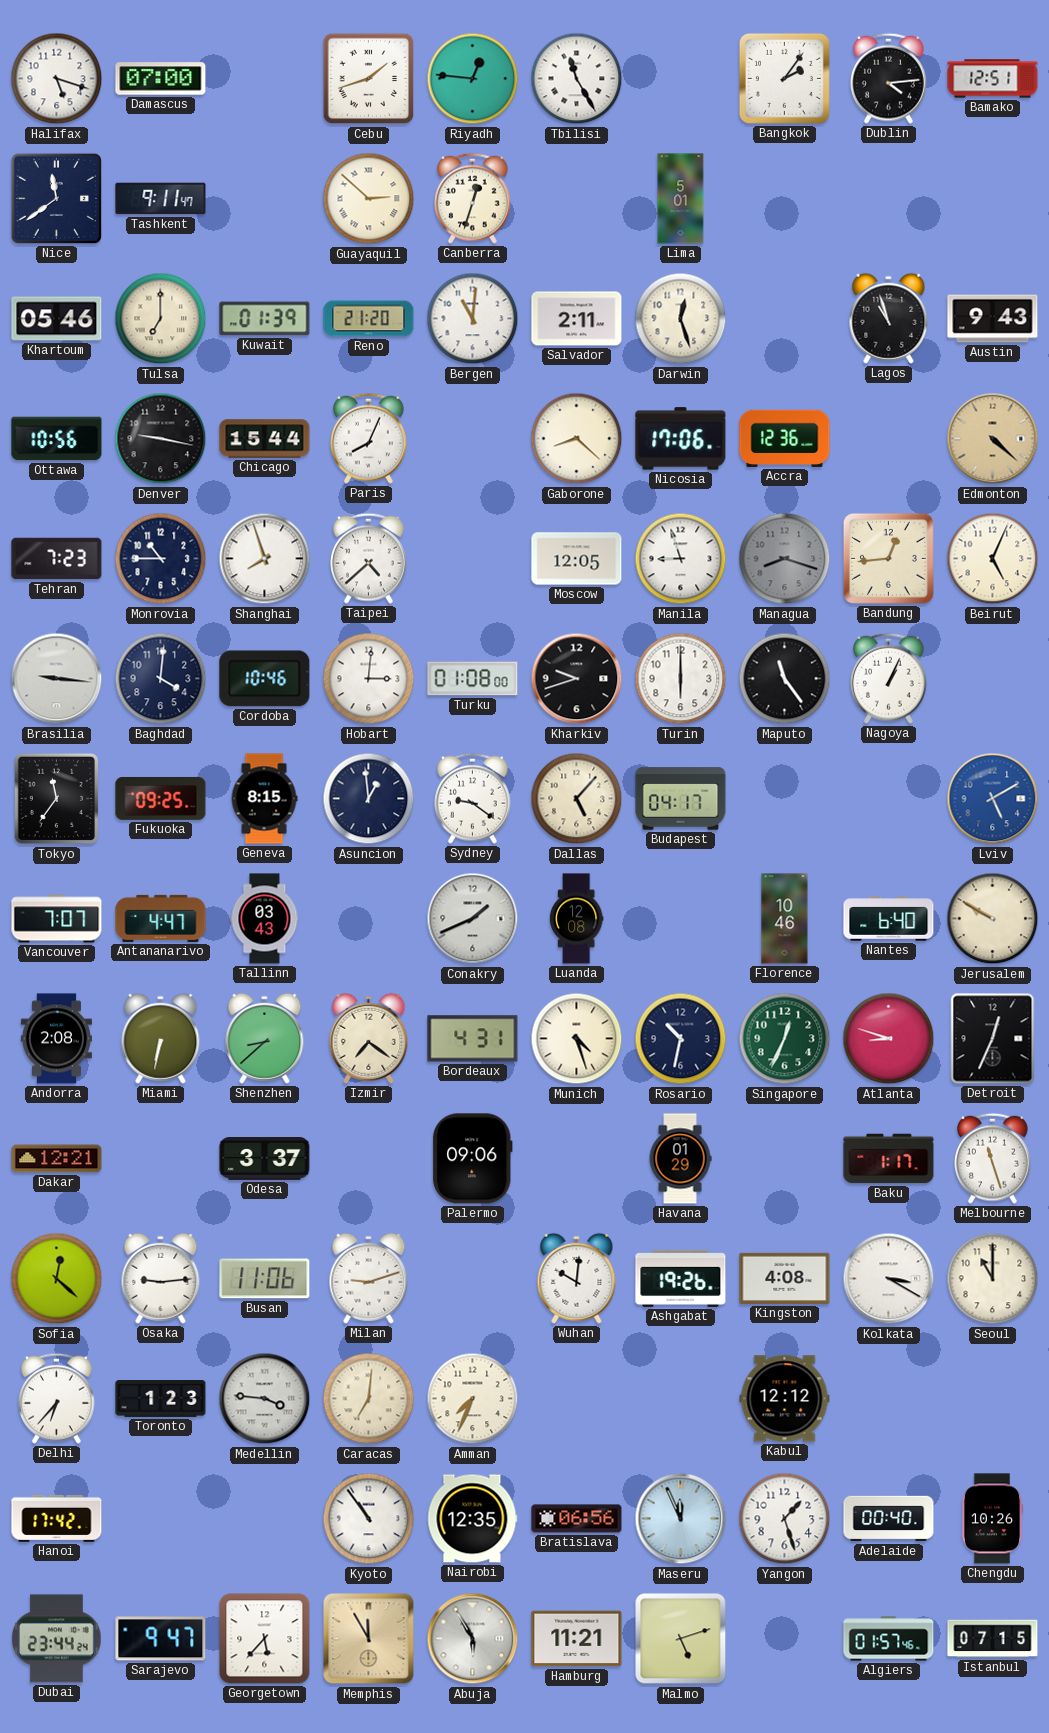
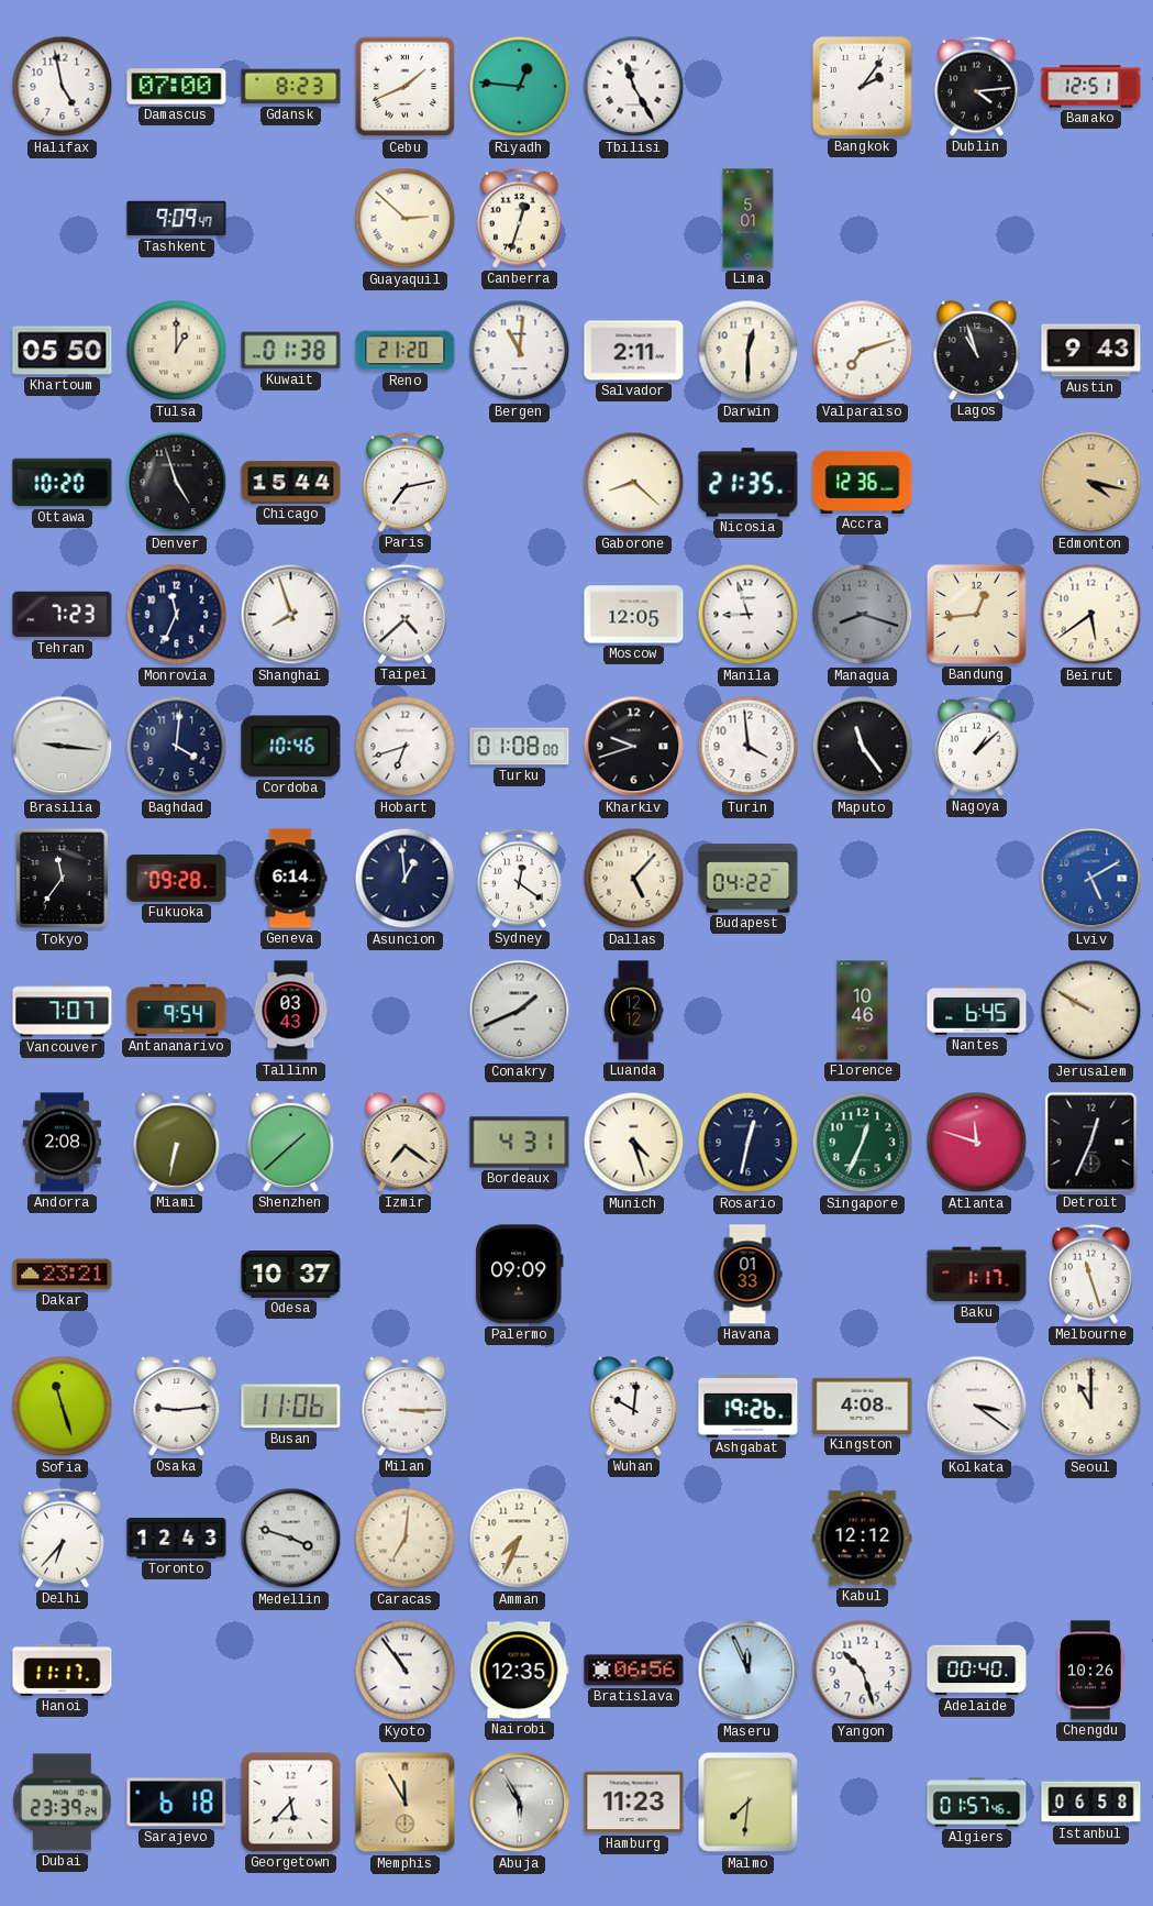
Halifax: 5:18 -> 4:58
Gdansk: none -> 8:23
Cebu: 1:42 -> 1:41
Nice: 11:39 -> none
Tashkent: 9:11 -> 9:09
Khartoum: 05:46 -> 05:50
Tulsa: 7:00 -> 1:00
Kuwait: 01:39 -> 01:38
Darwin: 12:27 -> 12:30
Valparaiso: none -> 7:12
Ottawa: 10:56 -> 10:20
Denver: 9:17 -> 4:57
Paris: 8:04 -> 7:13
Nicosia: 17:06 -> 21:35
Edmonton: 4:22 -> 4:17
Monrovia: 10:45 -> 11:34
Beirut: 5:04 -> 5:39
Hobart: 3:01 -> 6:42
Turin: 6:00 -> 3:59
Nagoya: 1:04 -> 1:08
Fukuoka: 09:25 -> 09:28
Geneva: 8:15 -> 6:14
Sydney: 9:21 -> 12:21
Budapest: 04:17 -> 04:22
Antananarivo: 4:47 -> 9:54
Luanda: 12:08 -> 12:12
Nantes: 6:40 -> 6:45
Shenzhen: 8:38 -> 1:38
Rosario: 10:32 -> 12:32
Atlanta: 8:48 -> 11:48
Dakar: 12:21 -> 23:21
Odesa: 3:37 -> 10:37
Palermo: 09:06 -> 09:09
Havana: 01:29 -> 01:33
Sofia: 12:22 -> 11:27
Milan: 9:12 -> 3:15
Kolkata: 3:20 -> 3:21
Toronto: 1:23 -> 12:43
Medellin: 3:46 -> 3:48
Hanoi: 17:42 -> 11:17
Yangon: 1:27 -> 10:27
Dubai: 23:44 -> 23:39
Sarajevo: 9:47 -> 6:18
Hamburg: 11:21 -> 11:23
Malmo: 5:12 -> 7:31
Istanbul: 07:15 -> 06:58
